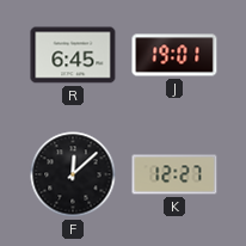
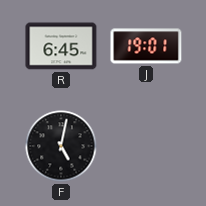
F: 12:08 -> 5:02
K: 12:27 -> none
